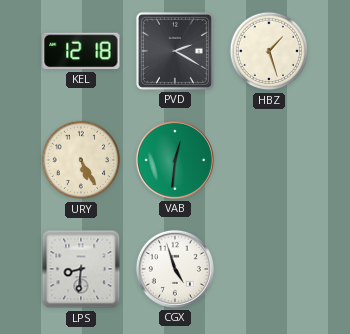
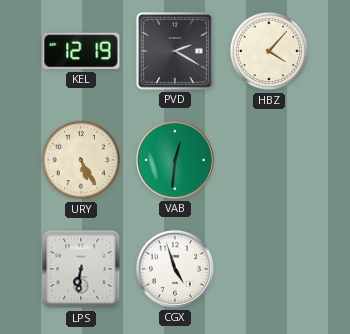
KEL: 12:18 -> 12:19
HBZ: 1:27 -> 4:07
LPS: 8:31 -> 6:31
